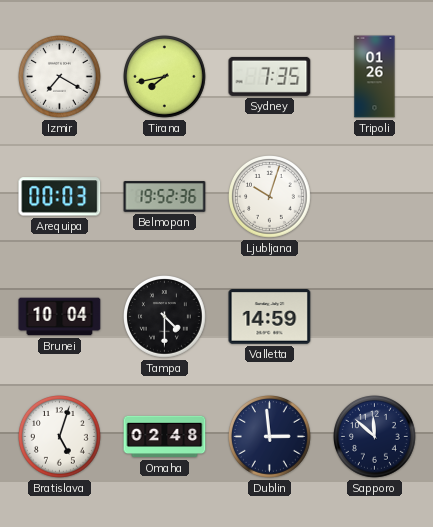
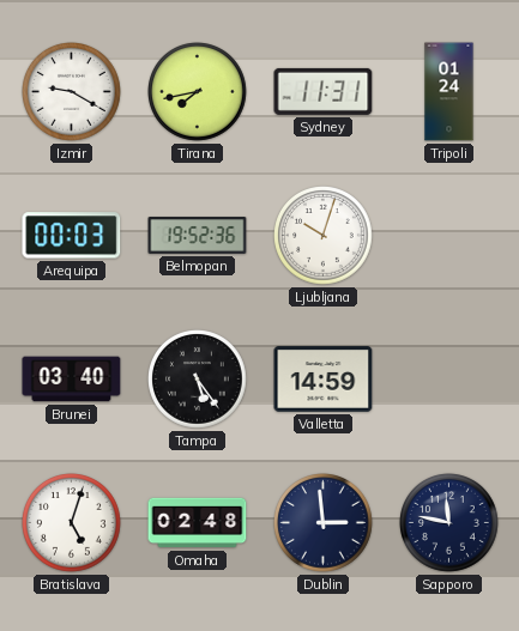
Izmir: 7:20 -> 9:20
Sydney: 7:35 -> 11:31
Tripoli: 01:26 -> 01:24
Brunei: 10:04 -> 03:40
Tampa: 4:30 -> 5:24
Sapporo: 11:52 -> 11:47
